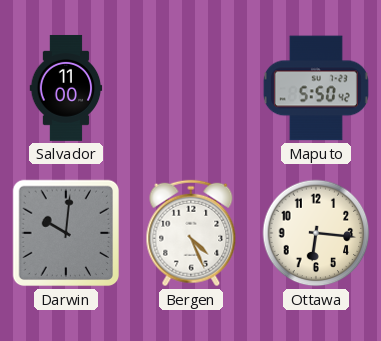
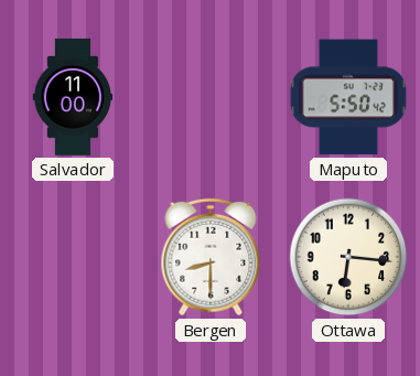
Darwin: 10:01 -> none
Bergen: 4:26 -> 8:30
